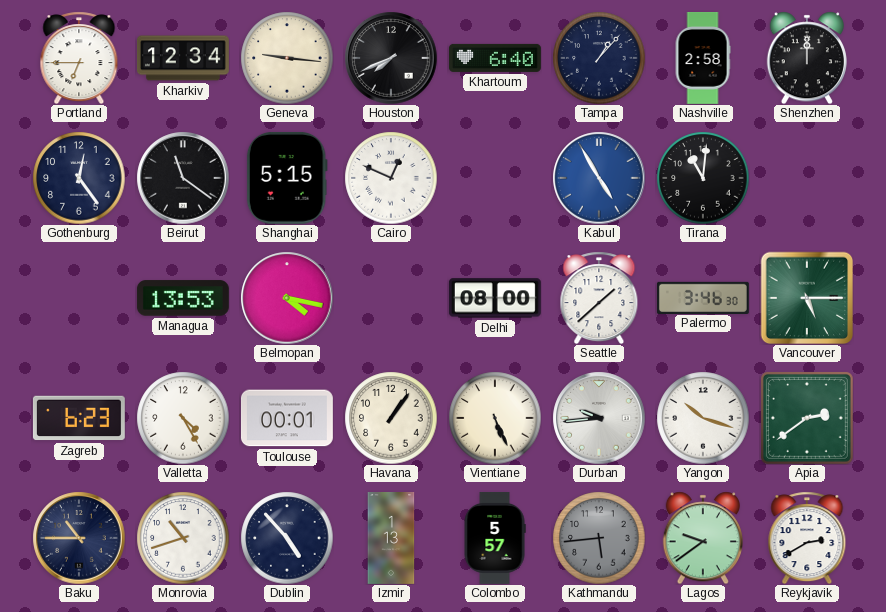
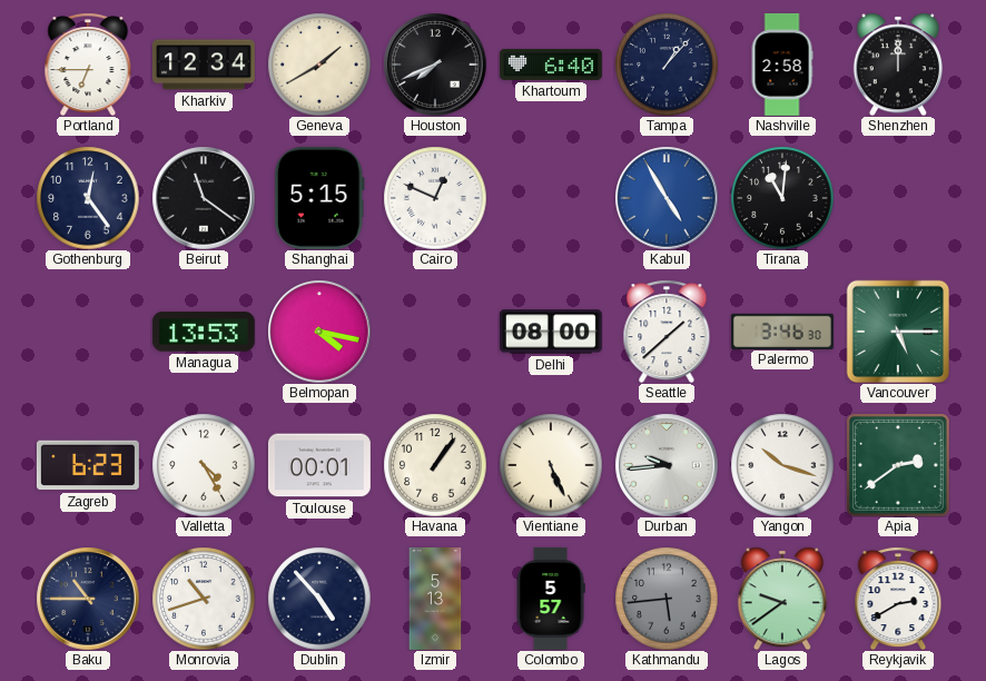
Geneva: 9:16 -> 1:40
Izmir: 1:13 -> 5:13
